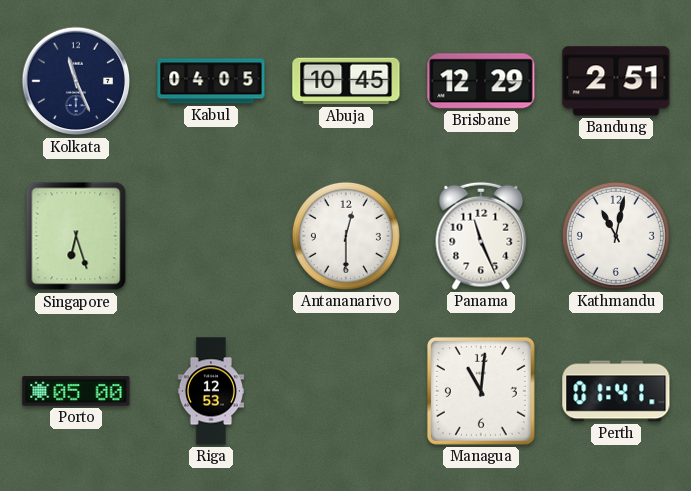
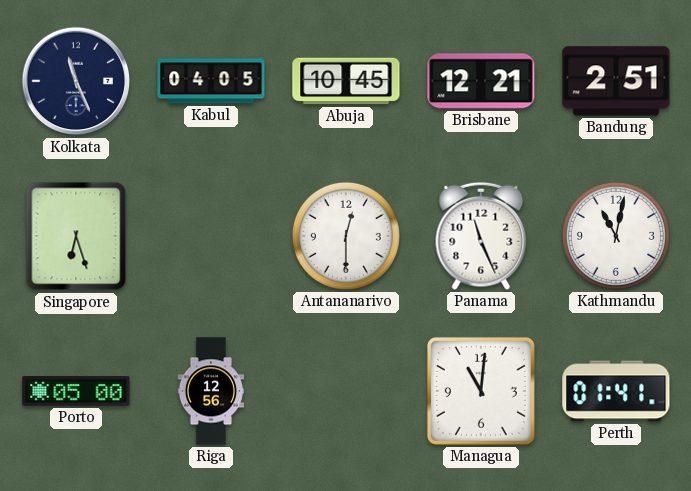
Brisbane: 12:29 -> 12:21
Riga: 12:53 -> 12:56
